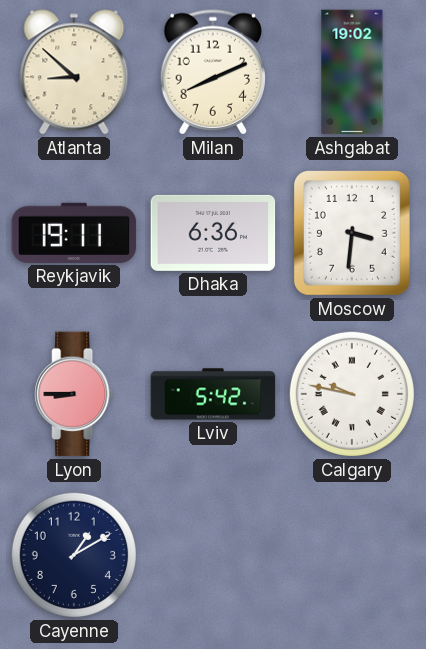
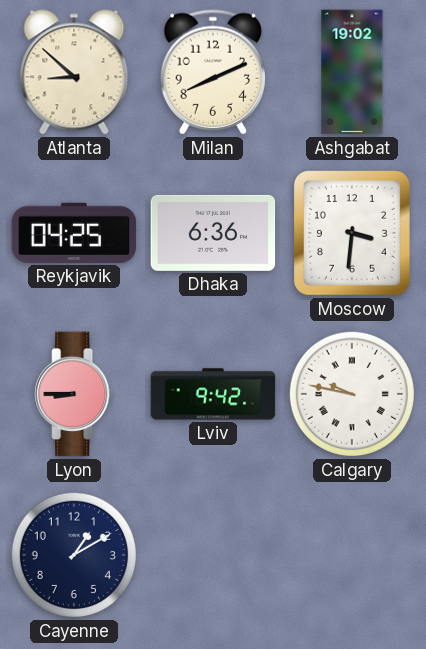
Reykjavik: 19:11 -> 04:25
Lviv: 5:42 -> 9:42
